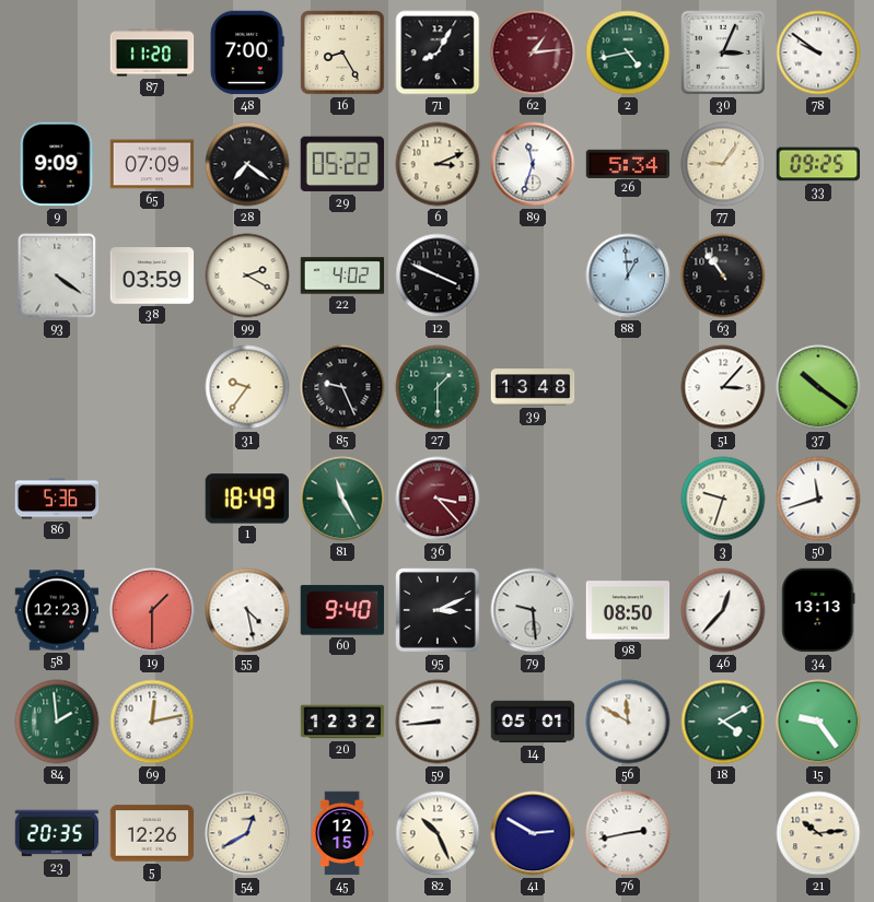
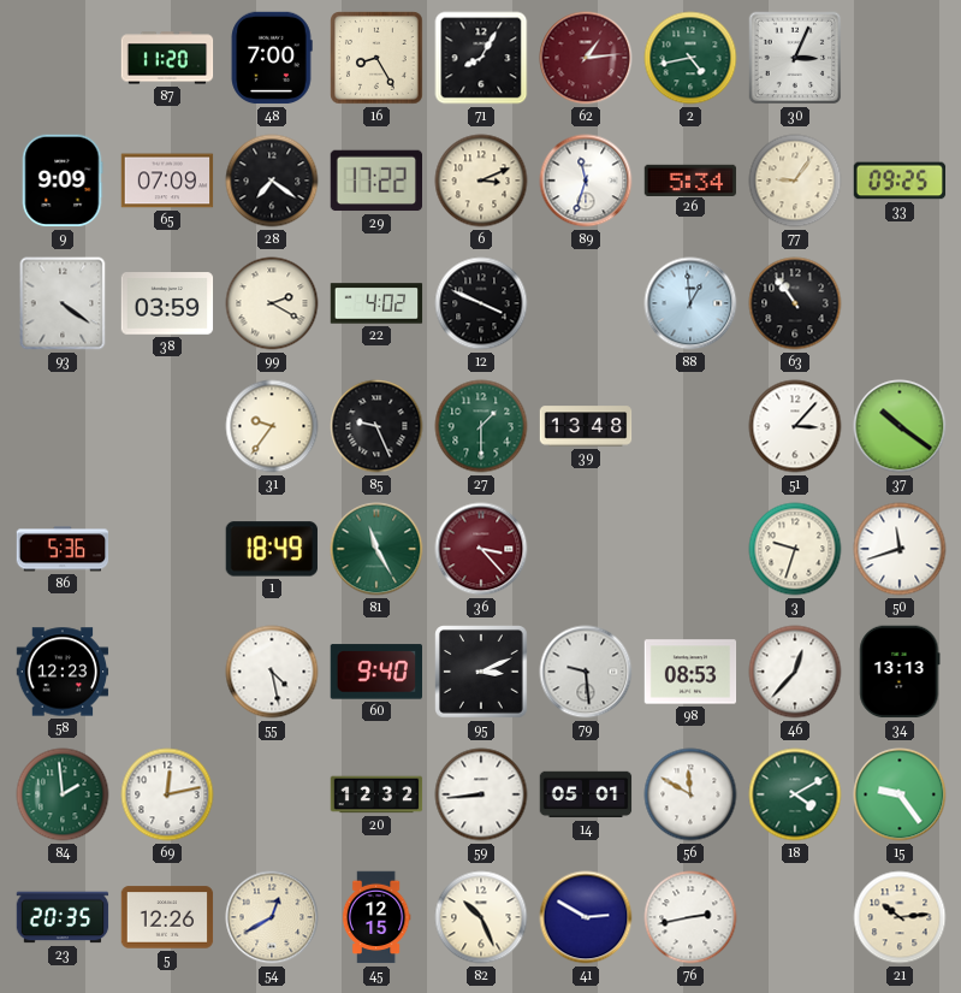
78: 9:51 -> none
29: 05:22 -> 17:22
19: 1:30 -> none
98: 08:50 -> 08:53
